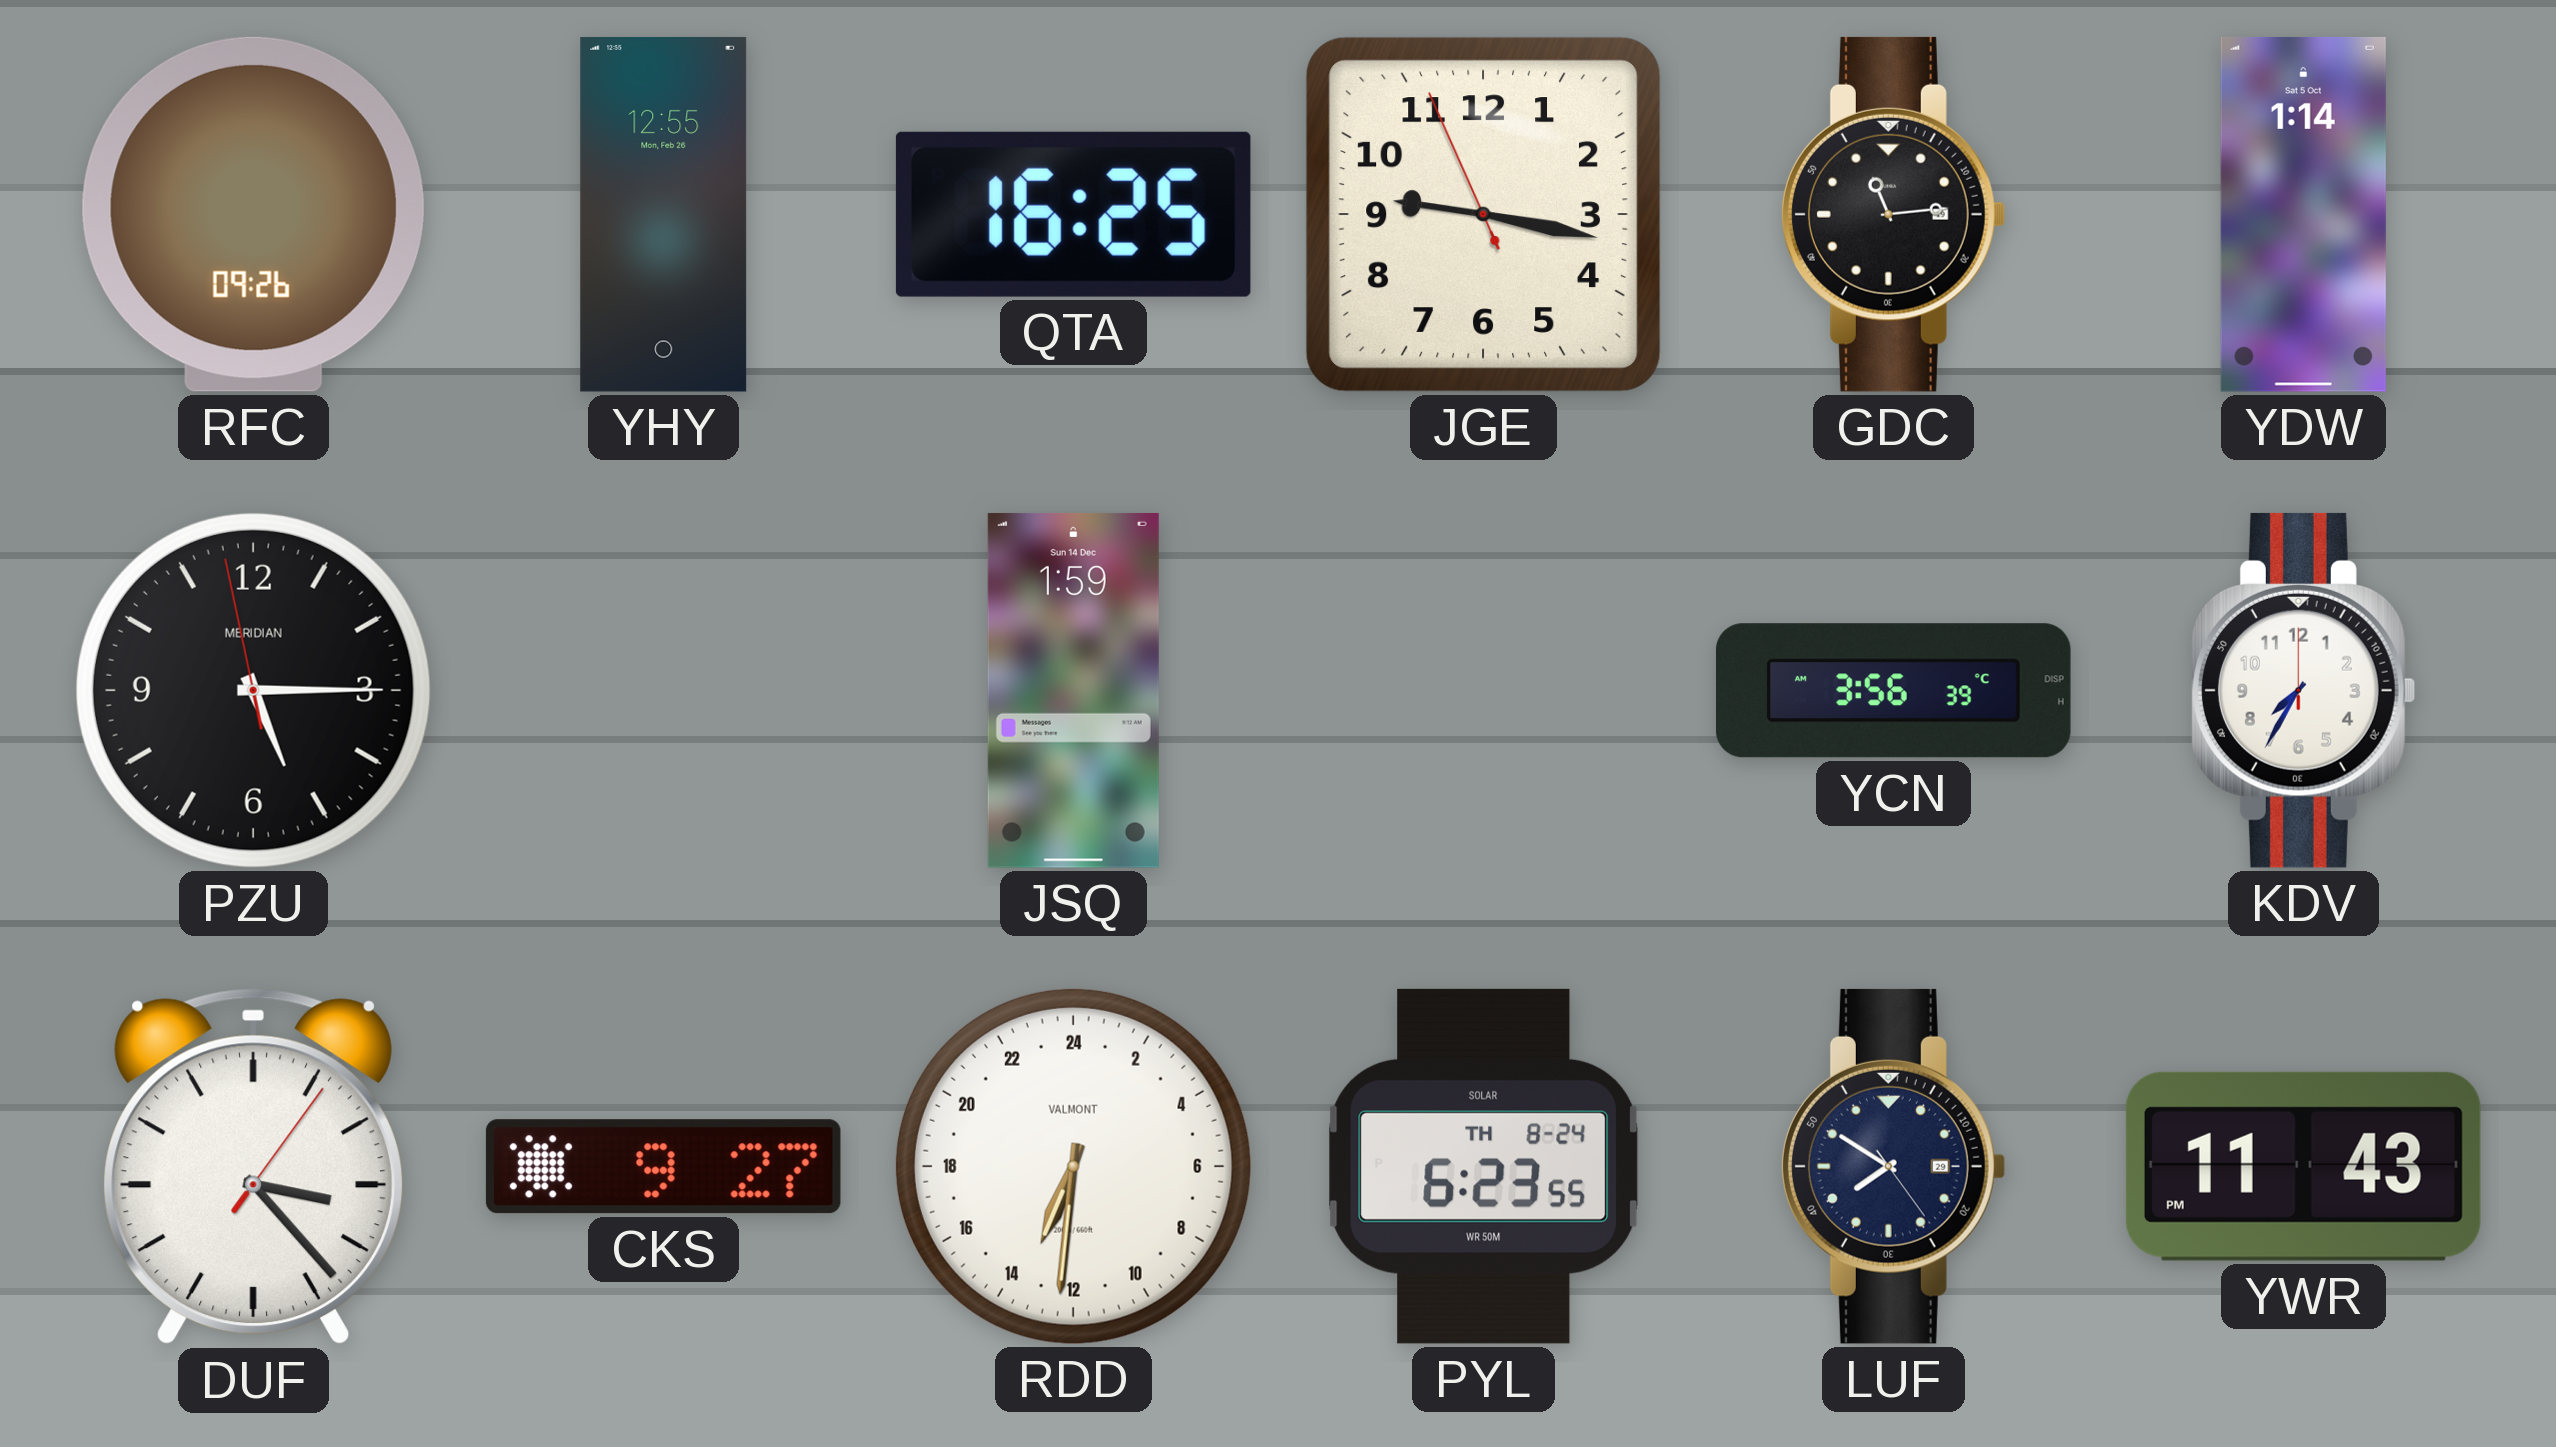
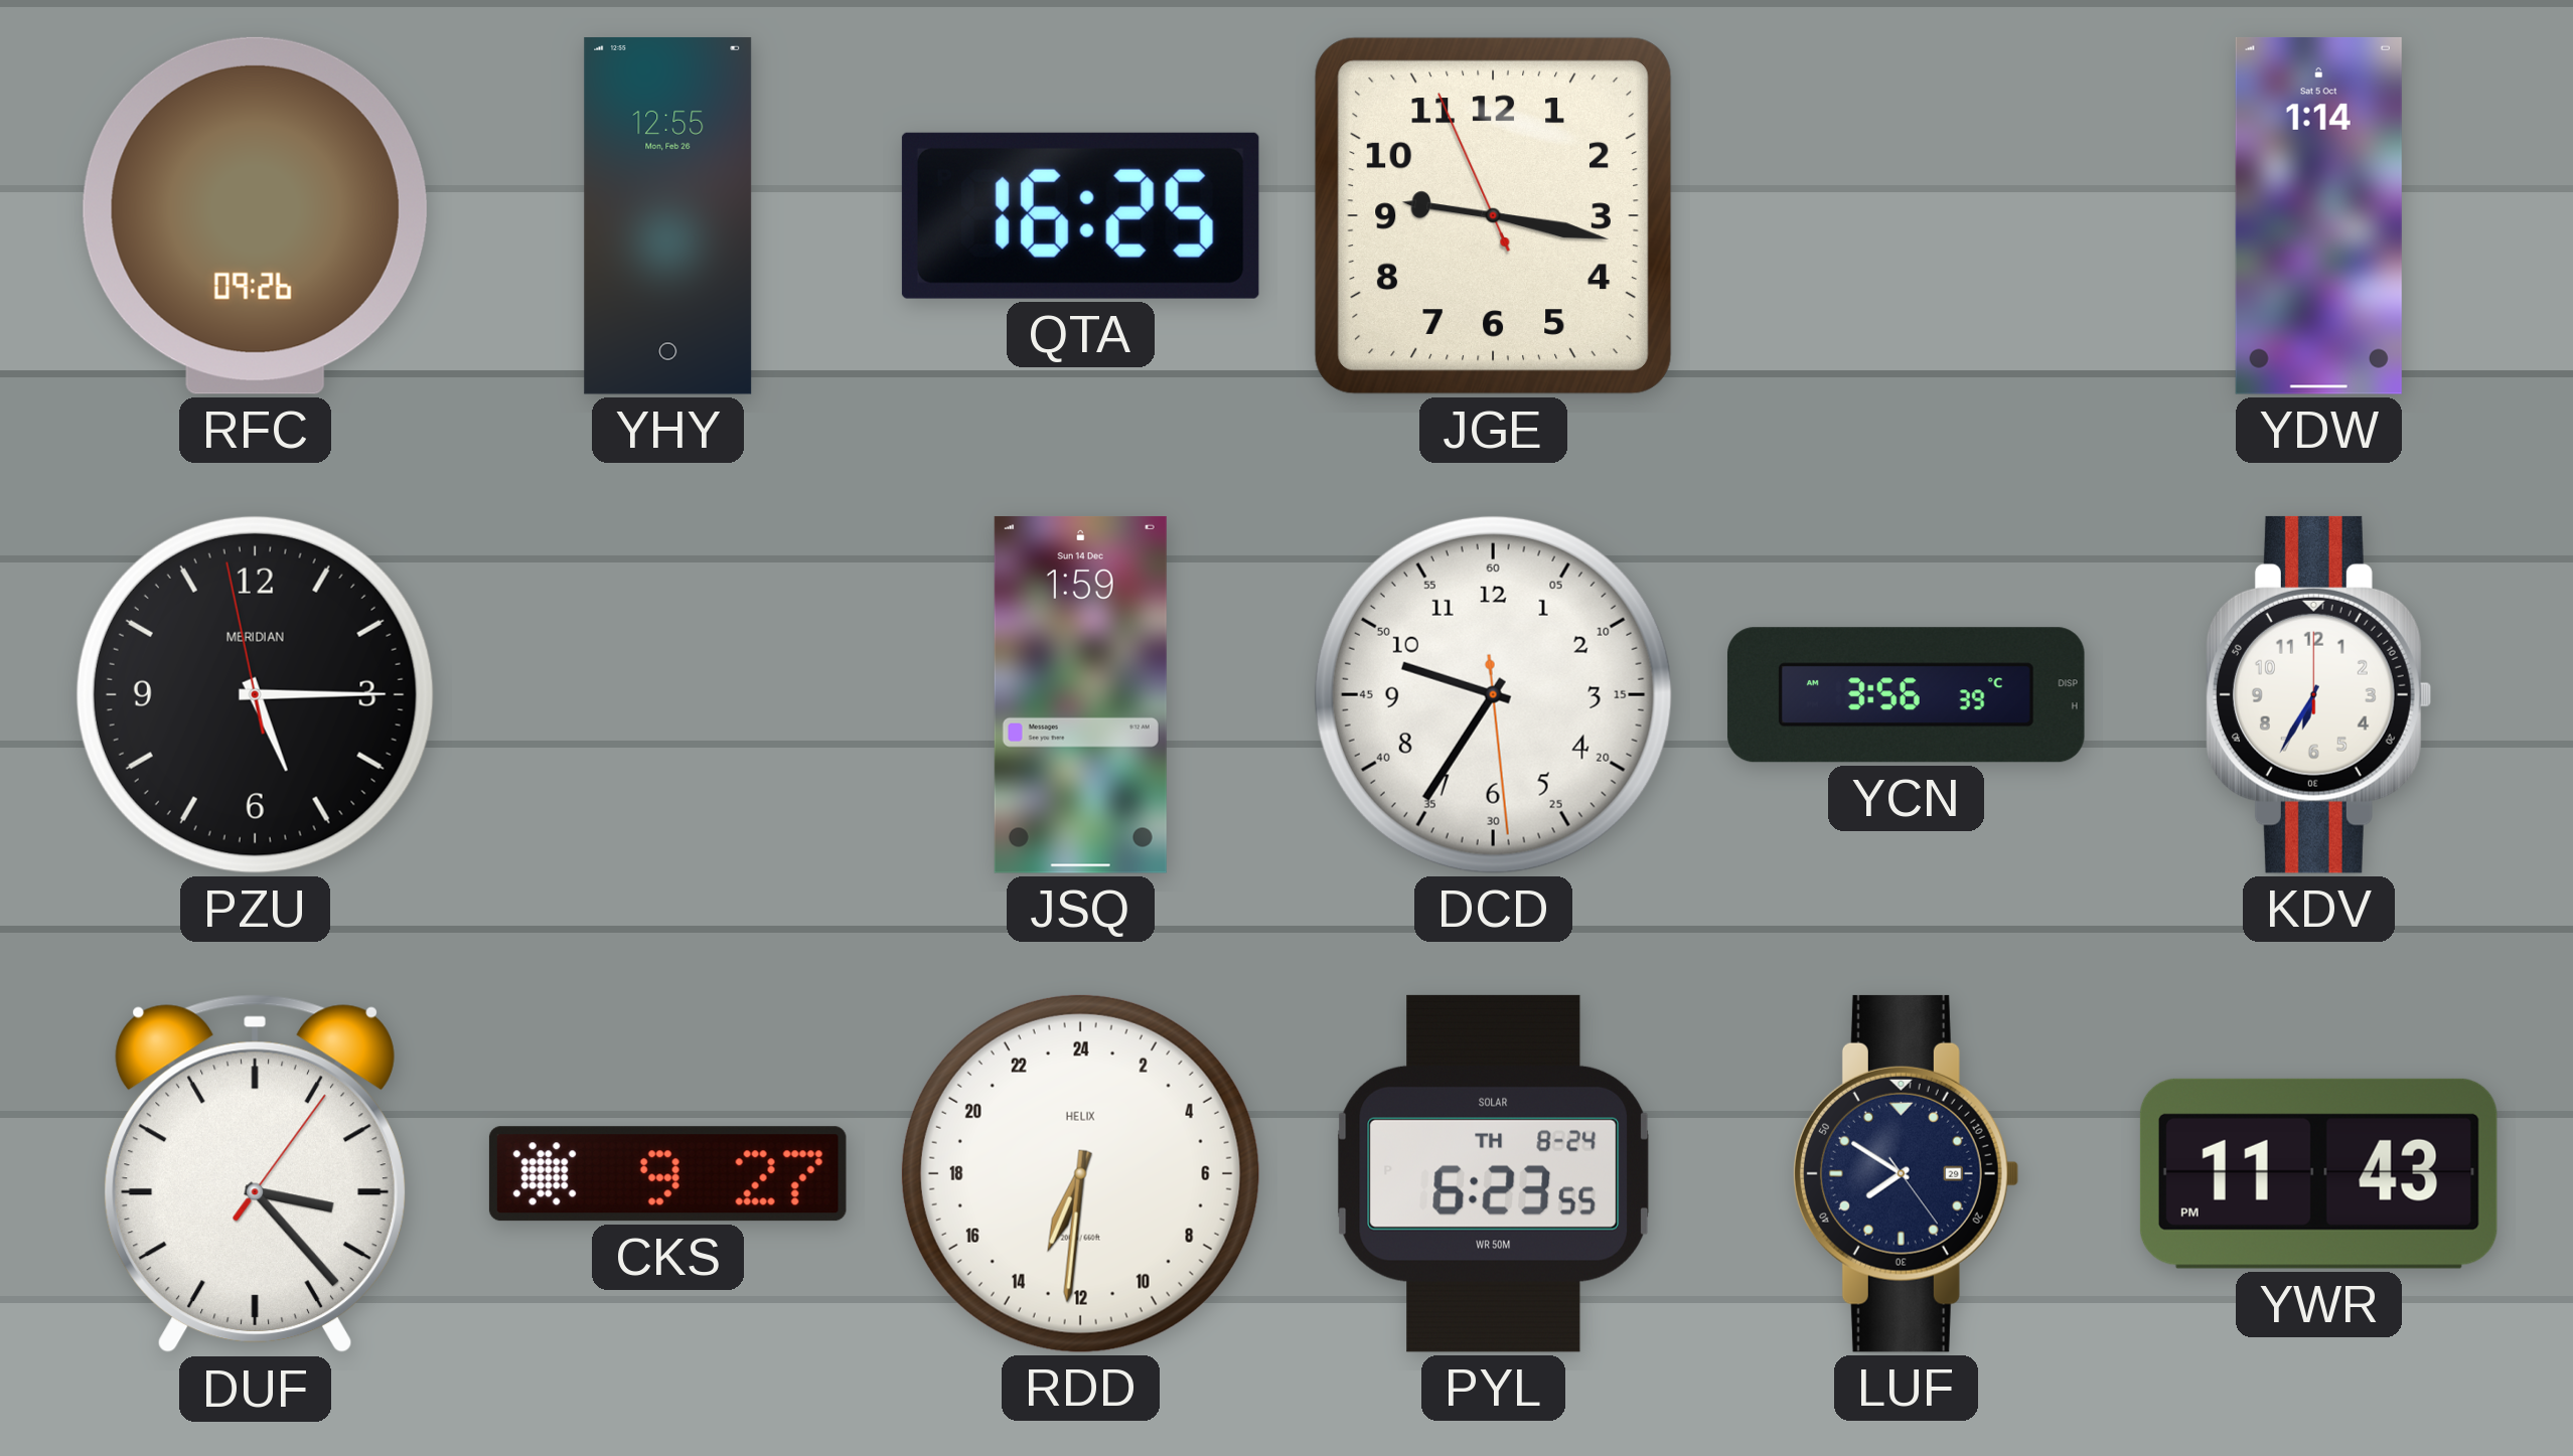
GDC: 11:14 -> none
DCD: none -> 9:35
KDV: 7:35 -> 6:35
RDD brand: VALMONT -> HELIX
